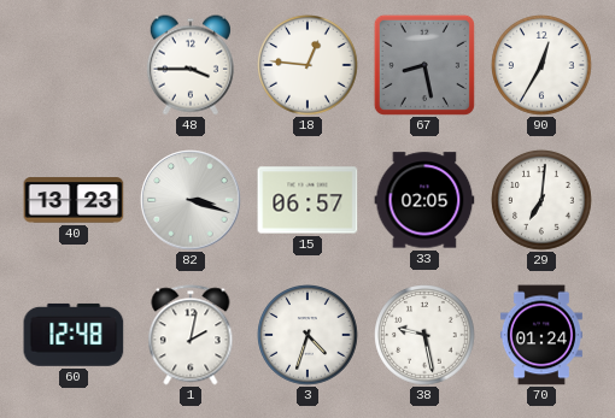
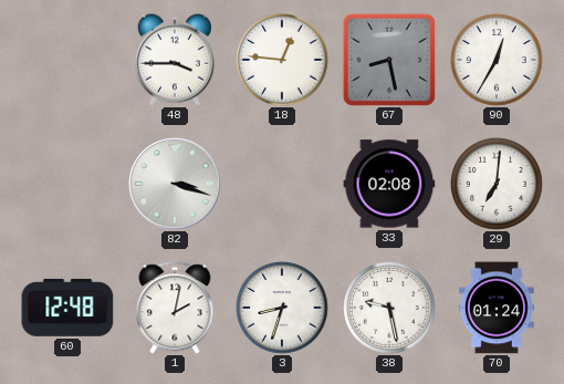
40: 13:23 -> none
15: 06:57 -> none
33: 02:05 -> 02:08
3: 4:33 -> 8:33
